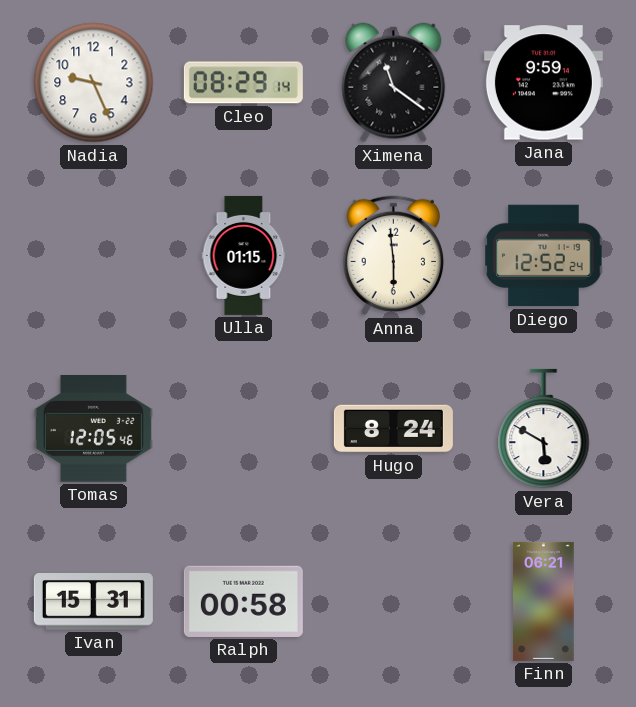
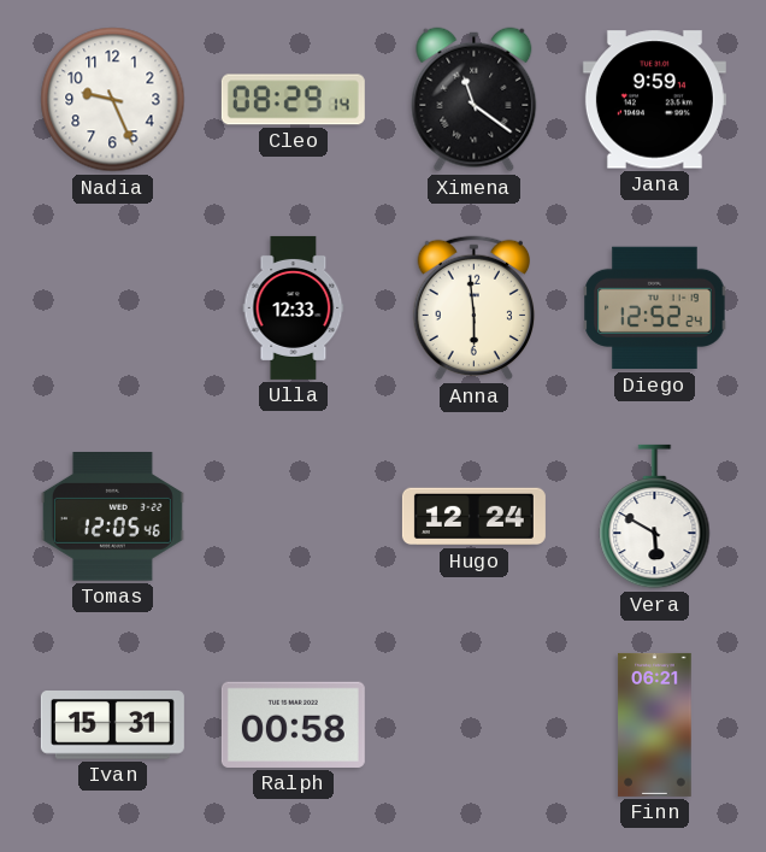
Ulla: 01:15 -> 12:33
Hugo: 8:24 -> 12:24
